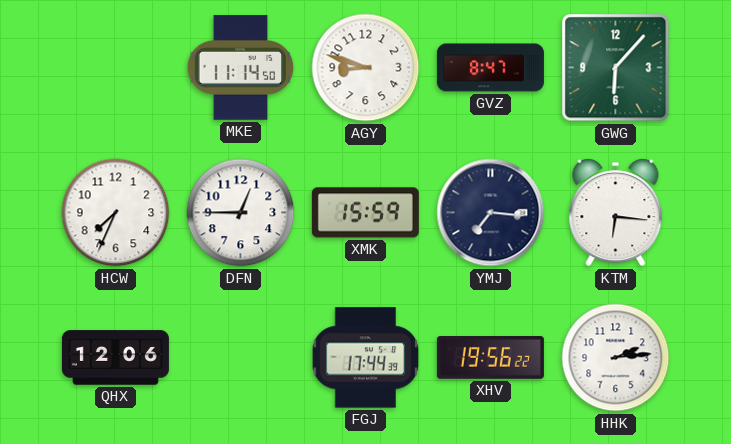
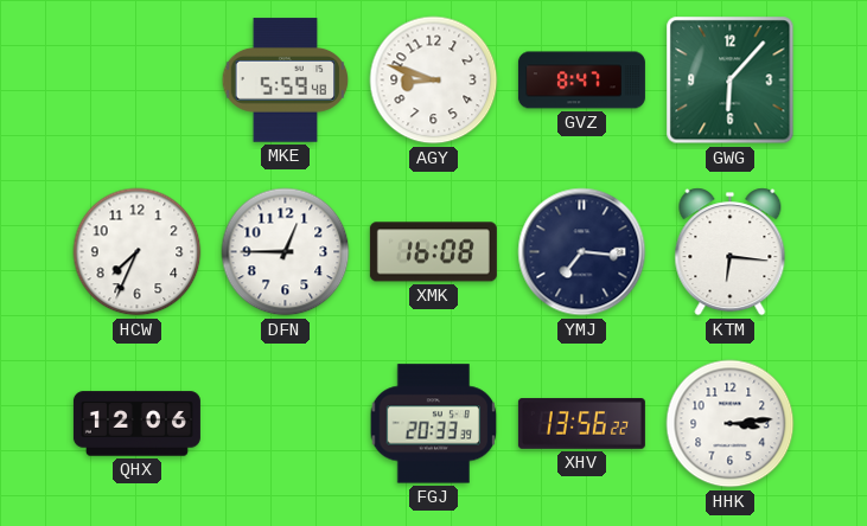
MKE: 11:14 -> 5:59
XMK: 15:59 -> 16:08
FGJ: 17:44 -> 20:33
XHV: 19:56 -> 13:56
HHK: 2:14 -> 3:14
